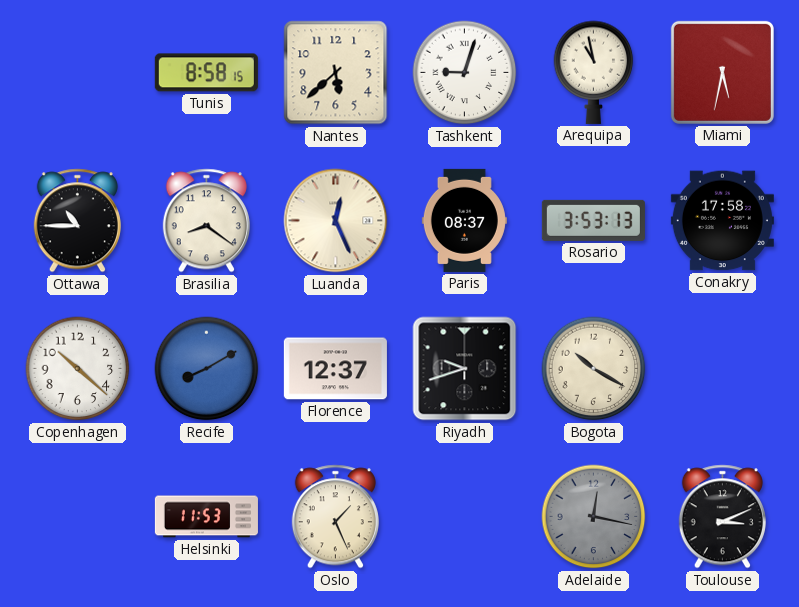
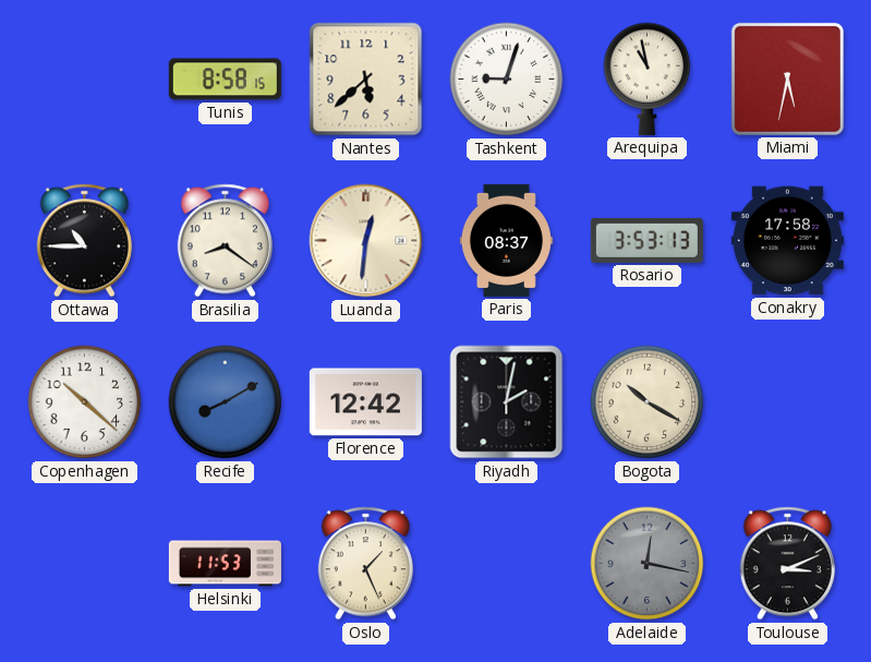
Luanda: 12:26 -> 12:31
Florence: 12:37 -> 12:42
Riyadh: 9:42 -> 2:02
